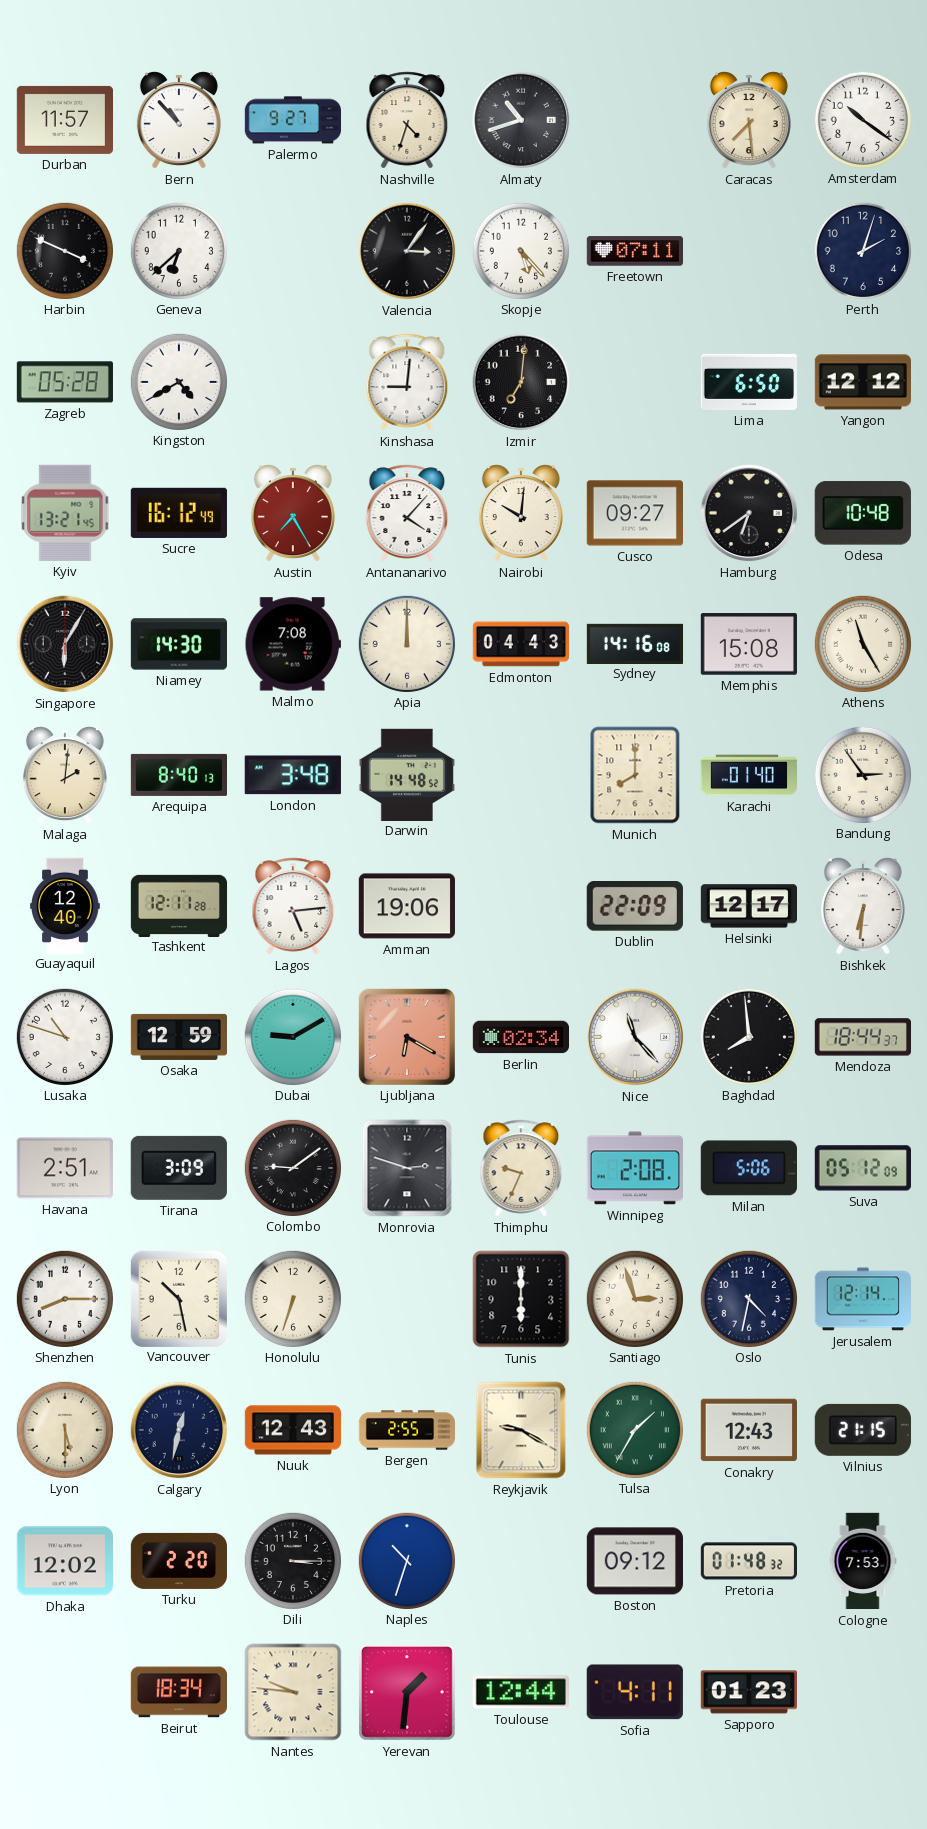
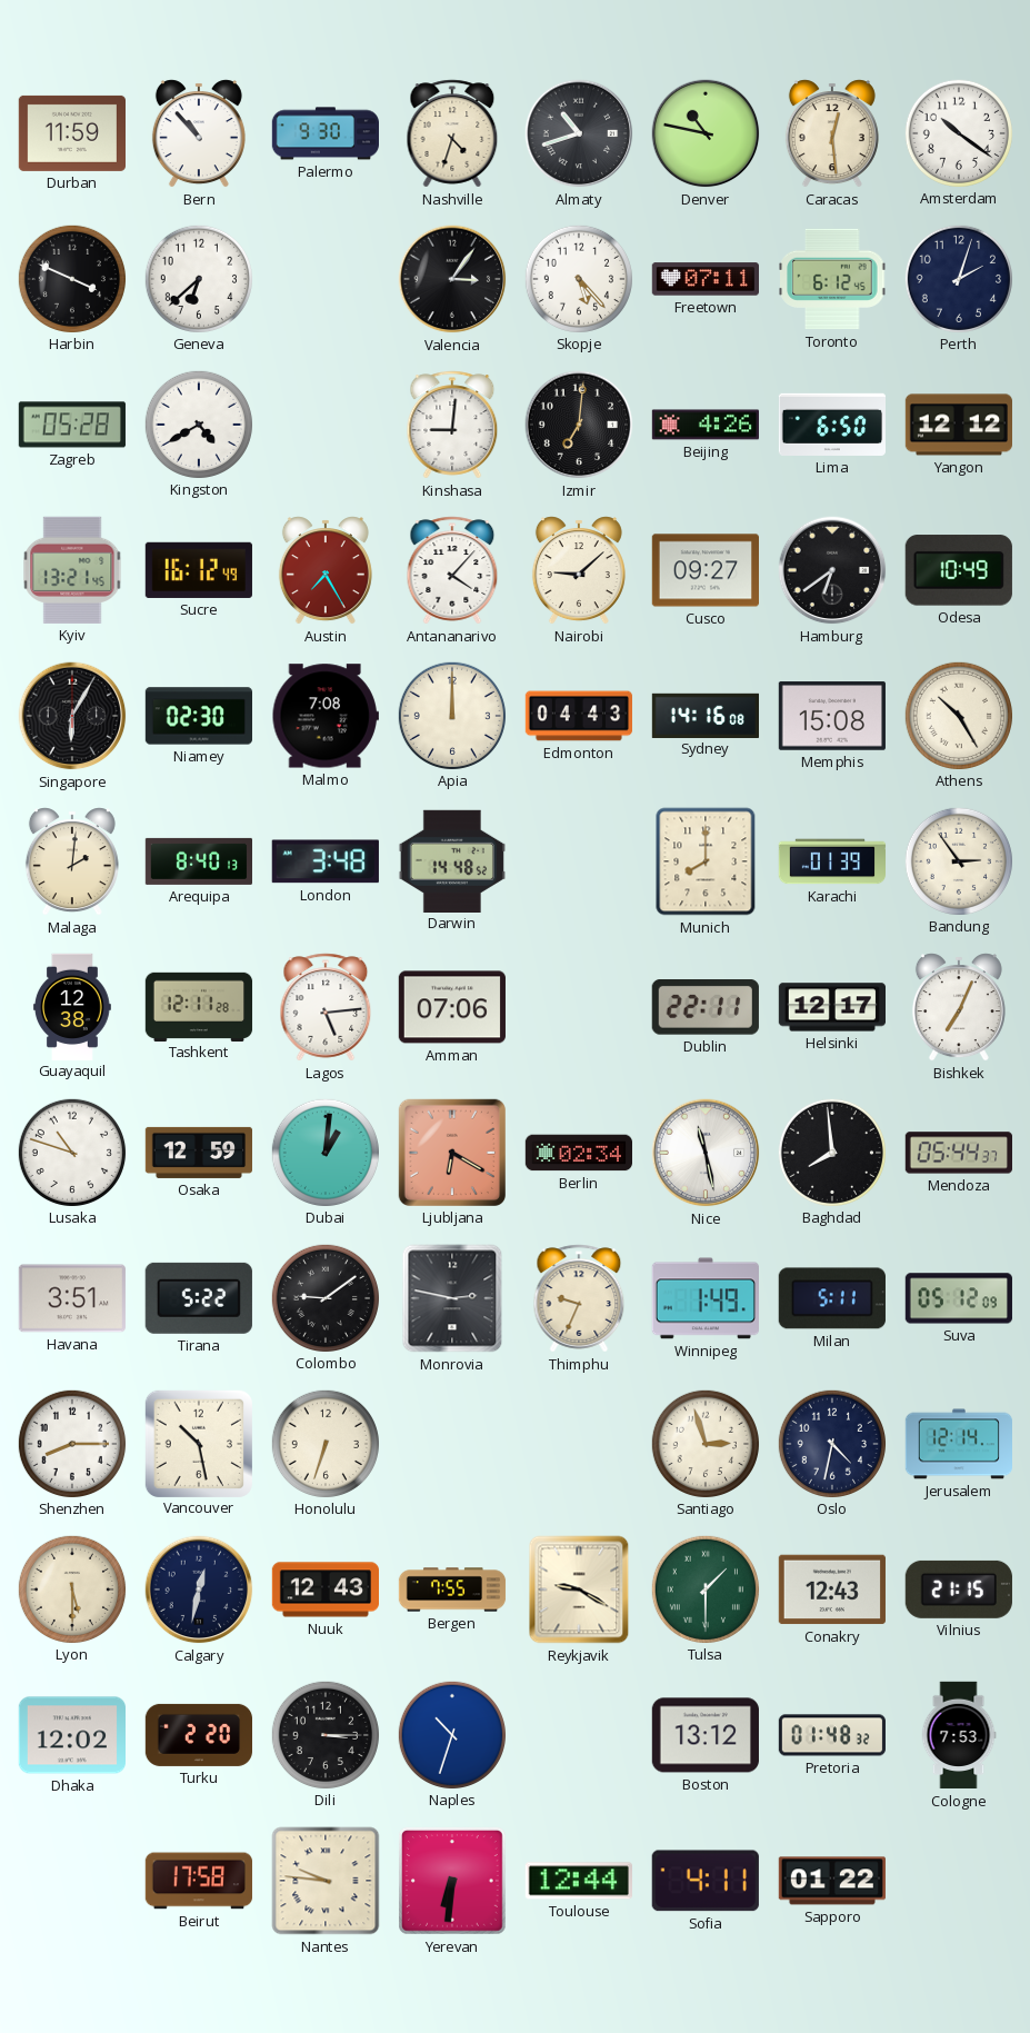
Durban: 11:57 -> 11:59
Palermo: 9:27 -> 9:30
Denver: none -> 10:47
Caracas: 7:29 -> 12:29
Toronto: none -> 6:12
Beijing: none -> 4:26
Nairobi: 10:01 -> 9:08
Odesa: 10:48 -> 10:49
Niamey: 14:30 -> 02:30
Athens: 11:25 -> 10:25
Karachi: 01:40 -> 01:39
Guayaquil: 12:40 -> 12:38
Amman: 19:06 -> 07:06
Dublin: 22:09 -> 22:11
Bishkek: 6:31 -> 7:04
Dubai: 9:10 -> 1:01
Nice: 11:23 -> 11:28
Mendoza: 18:44 -> 05:44
Havana: 2:51 -> 3:51
Tirana: 3:09 -> 5:22
Monrovia: 2:48 -> 2:47
Winnipeg: 2:08 -> 1:49
Milan: 5:06 -> 5:11
Tunis: 6:00 -> none
Bergen: 2:55 -> 7:55
Tulsa: 1:35 -> 1:30
Boston: 09:12 -> 13:12
Beirut: 18:34 -> 17:58
Yerevan: 1:31 -> 6:31
Sapporo: 01:23 -> 01:22
